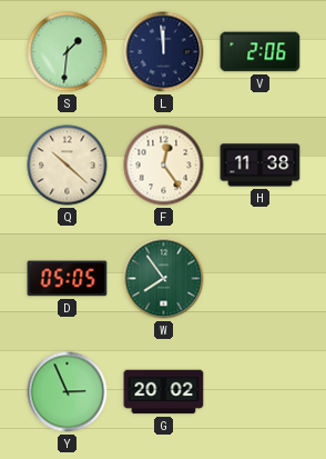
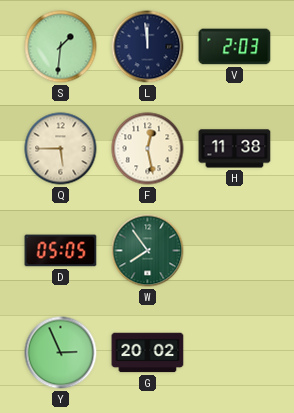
V: 2:06 -> 2:03
Q: 10:22 -> 5:45
F: 12:24 -> 12:28
